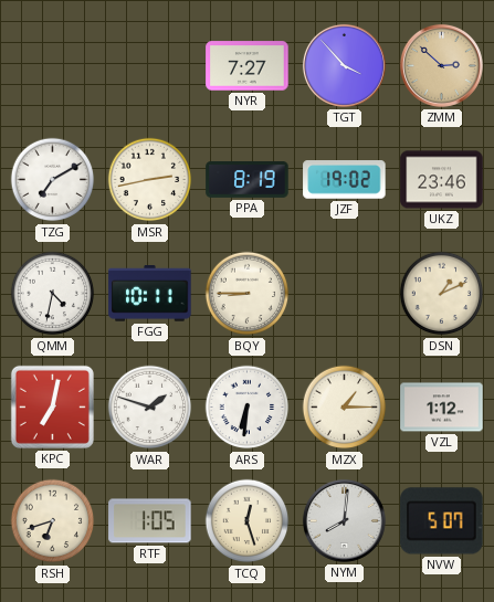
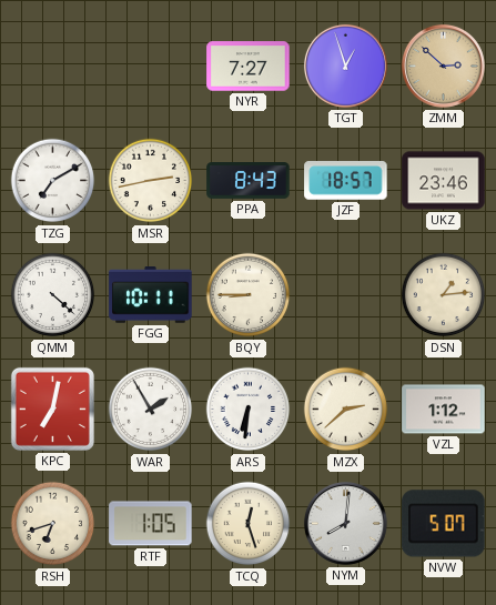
TGT: 3:53 -> 12:57
PPA: 8:19 -> 8:43
JZF: 19:02 -> 18:57
QMM: 4:32 -> 4:22
DSN: 1:11 -> 1:14
WAR: 1:48 -> 1:55
MZX: 1:15 -> 2:38
